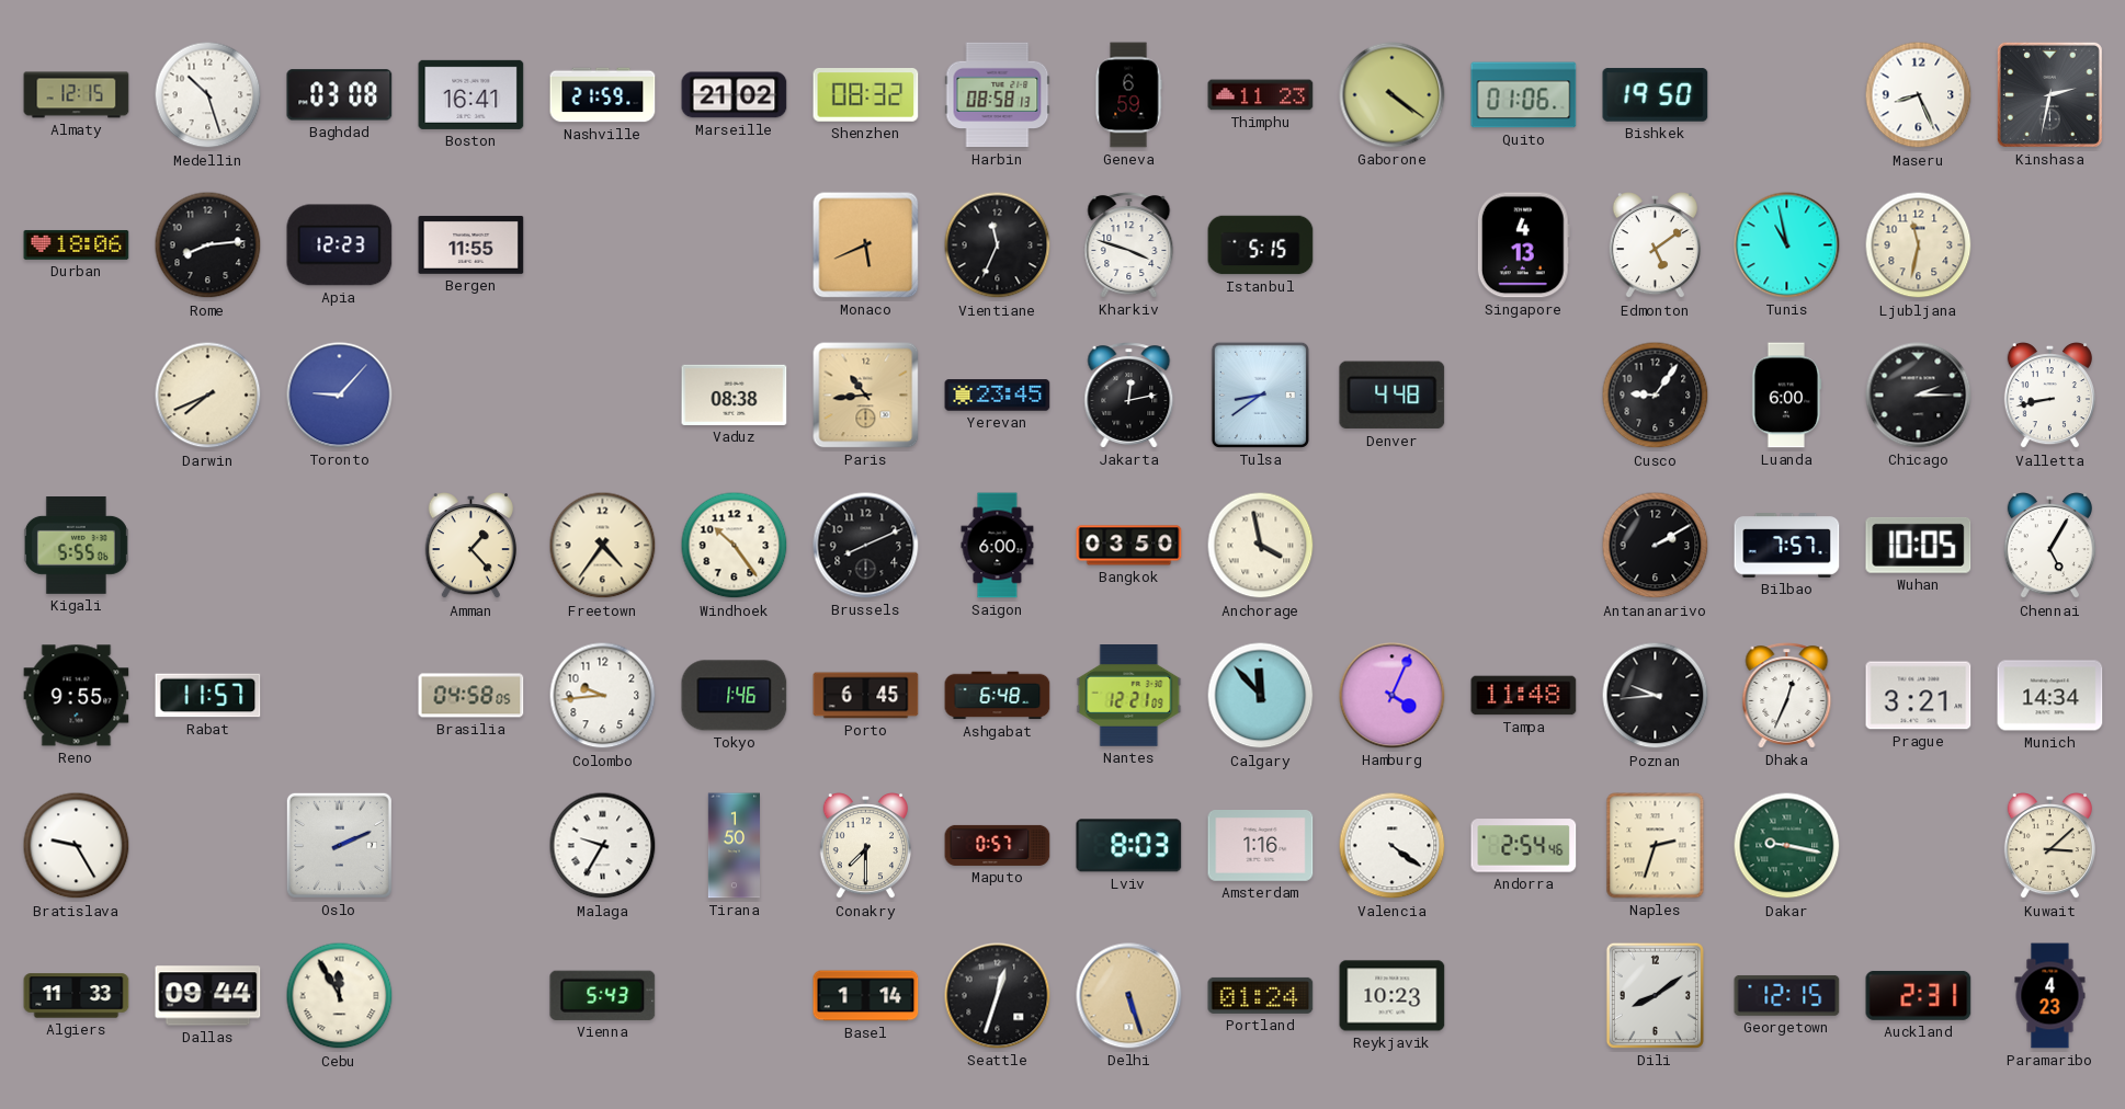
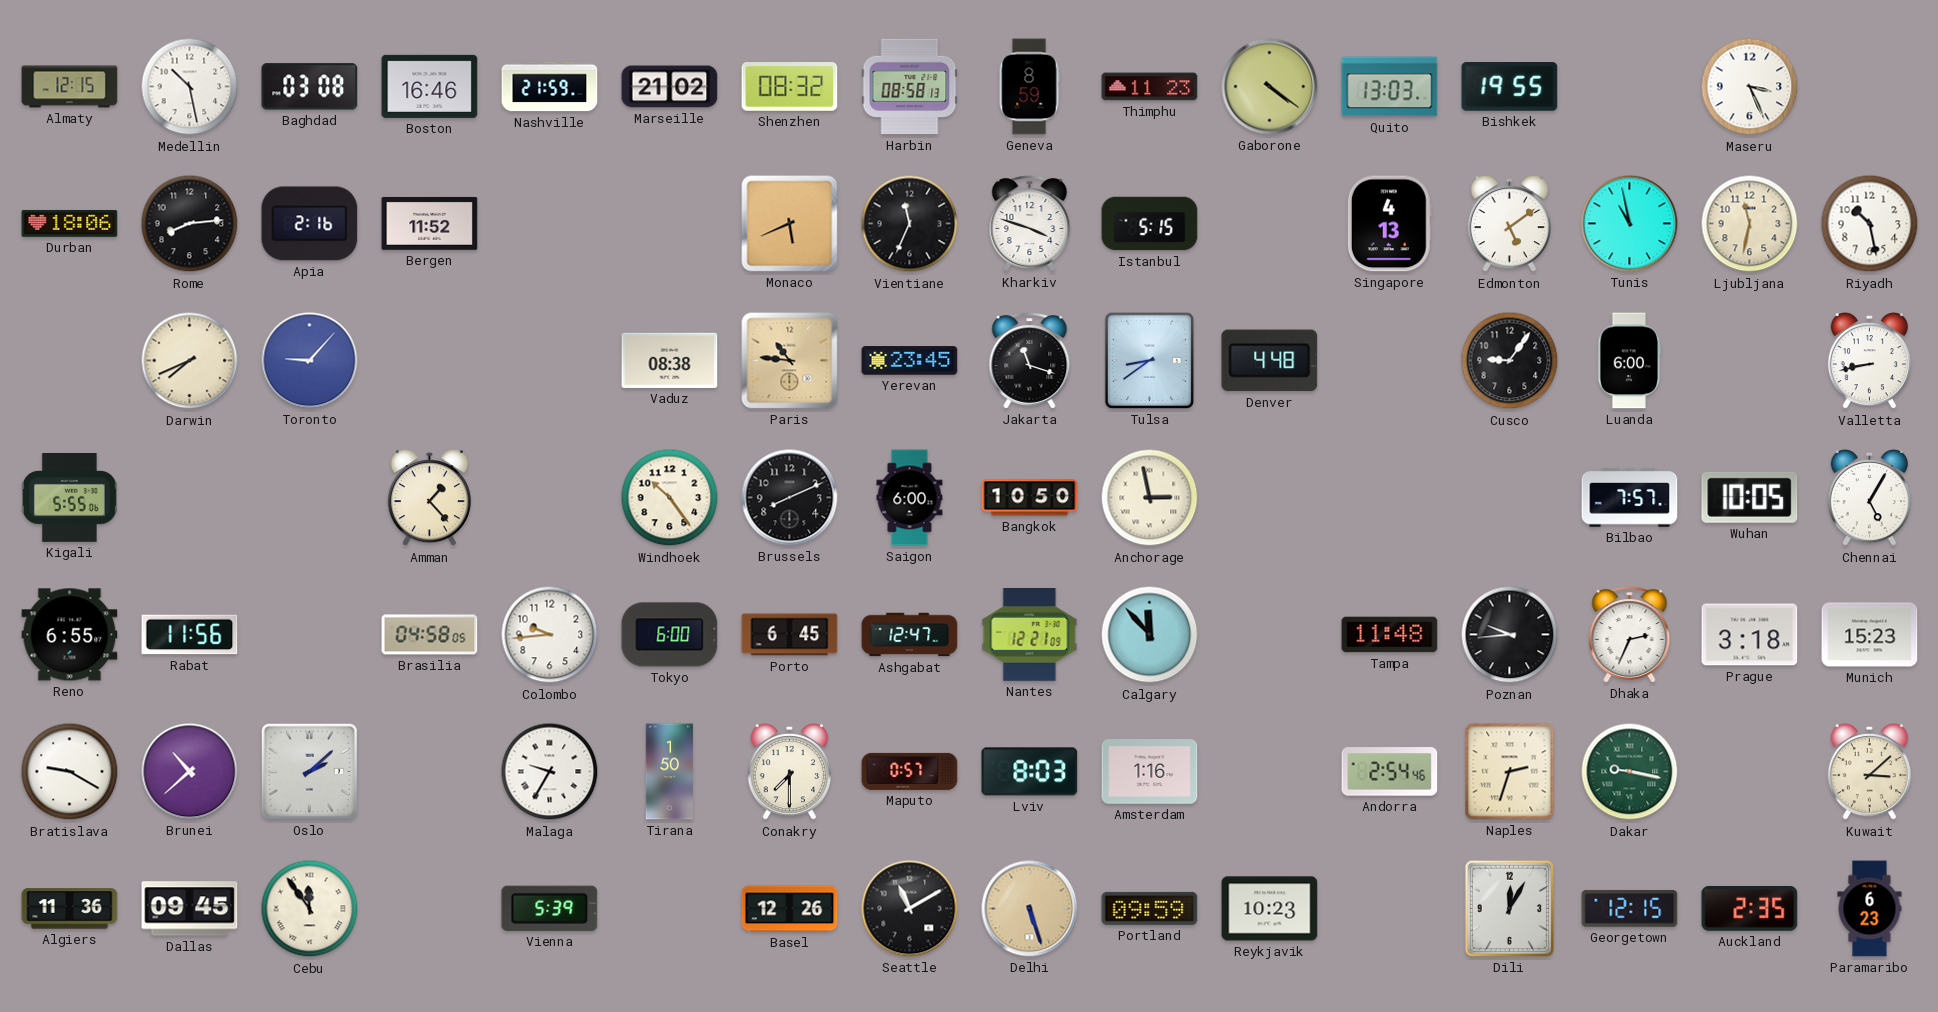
Medellin: 10:27 -> 10:28
Boston: 16:41 -> 16:46
Geneva: 6:59 -> 8:59
Quito: 01:06 -> 13:03
Bishkek: 19:50 -> 19:55
Maseru: 8:26 -> 3:26
Kinshasa: 2:32 -> none
Apia: 12:23 -> 2:16
Bergen: 11:55 -> 11:52
Riyadh: none -> 10:28
Paris: 10:44 -> 10:46
Jakarta: 12:13 -> 11:18
Chicago: 2:15 -> none
Freetown: 4:36 -> none
Bangkok: 03:50 -> 10:50
Anchorage: 3:58 -> 2:58
Antananarivo: 2:10 -> none
Reno: 9:55 -> 6:55
Rabat: 11:57 -> 11:56
Tokyo: 1:46 -> 6:00
Ashgabat: 6:48 -> 12:47
Hamburg: 4:04 -> none
Dhaka: 12:34 -> 2:34
Prague: 3:21 -> 3:18
Munich: 14:34 -> 15:23
Bratislava: 9:25 -> 9:20
Brunei: none -> 10:38
Oslo: 2:11 -> 2:08
Valencia: 4:21 -> none
Algiers: 11:33 -> 11:36
Dallas: 09:44 -> 09:45
Cebu: 11:55 -> 11:54
Vienna: 5:43 -> 5:39
Basel: 1:14 -> 12:26
Seattle: 12:33 -> 11:10
Portland: 01:24 -> 09:59
Dili: 8:09 -> 12:05
Auckland: 2:31 -> 2:35
Paramaribo: 4:23 -> 6:23
